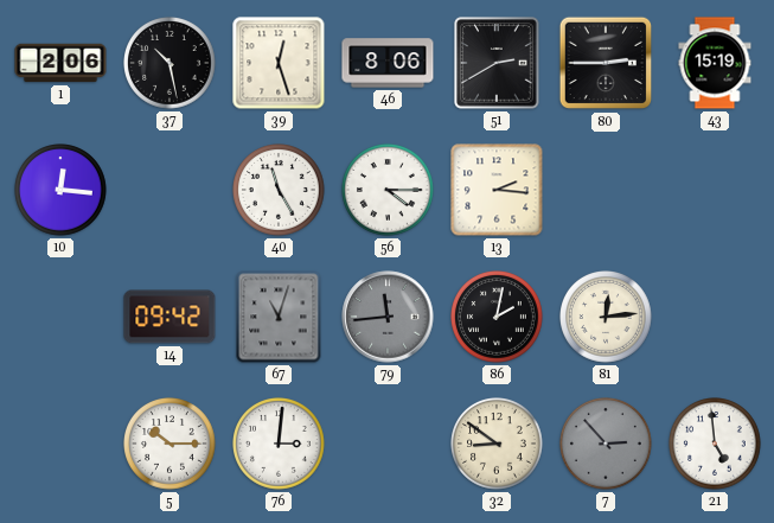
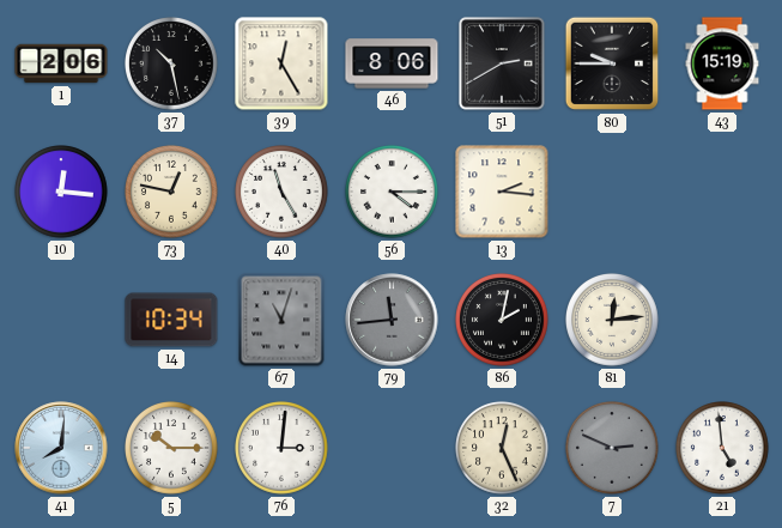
39: 12:27 -> 12:25
80: 2:45 -> 9:45
73: none -> 12:47
14: 09:42 -> 10:34
41: none -> 8:01
32: 8:51 -> 12:26
7: 2:53 -> 2:49
